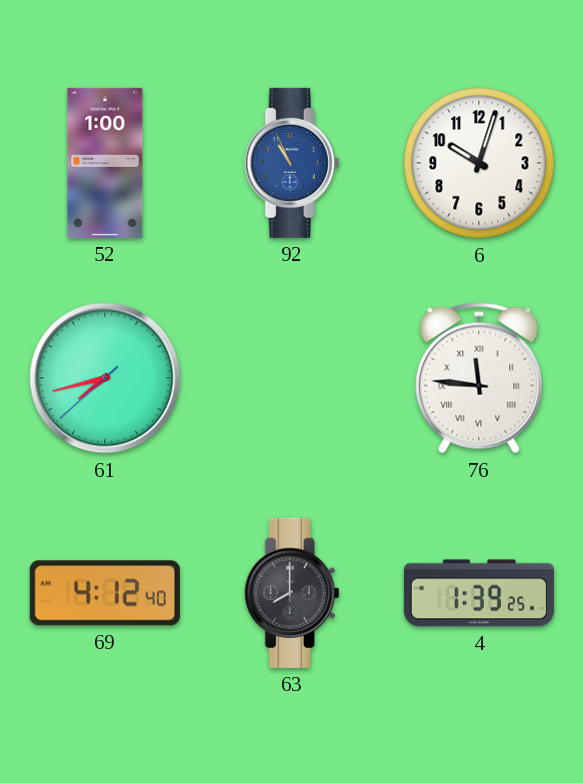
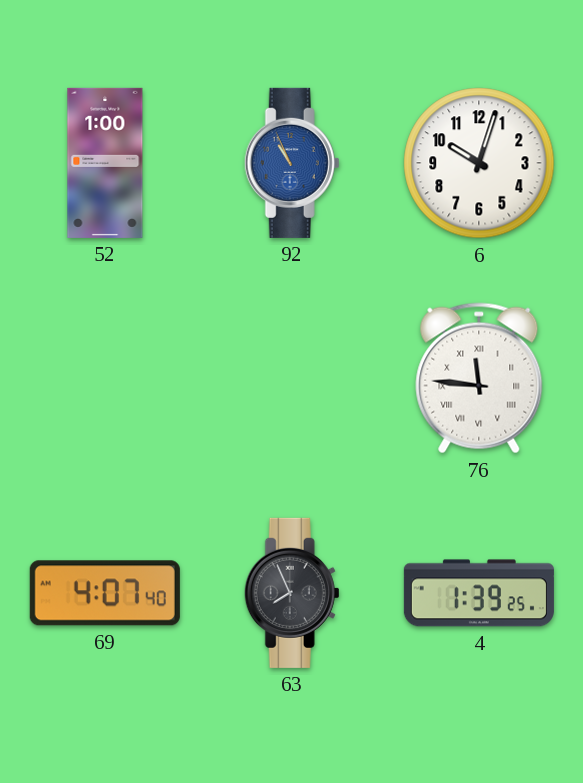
61: 7:42 -> none
69: 4:12 -> 4:07
63: 8:00 -> 7:56
